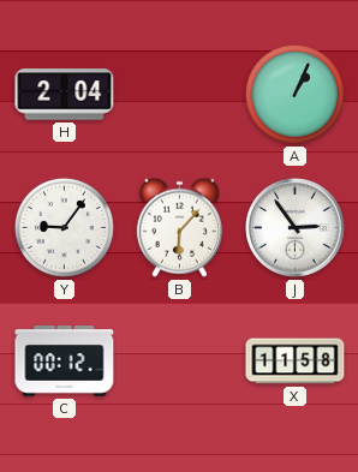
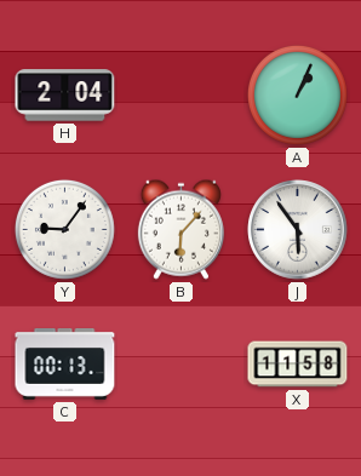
J: 2:54 -> 5:54
C: 00:12 -> 00:13
